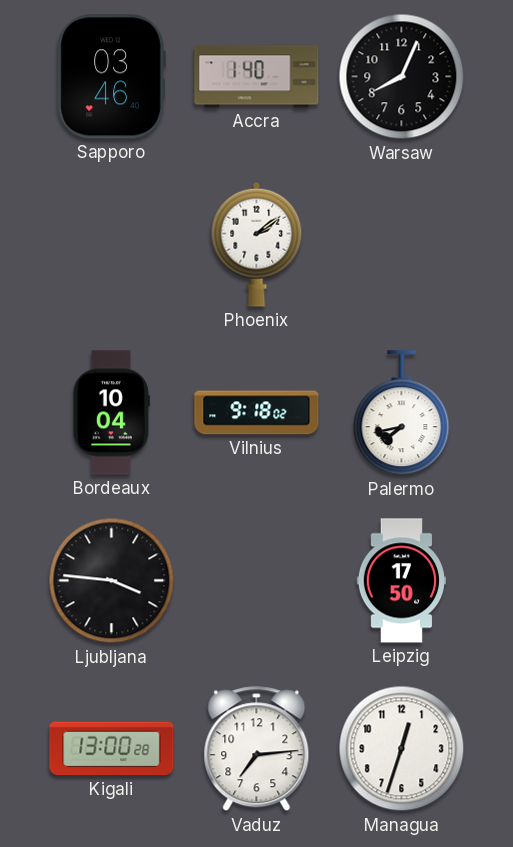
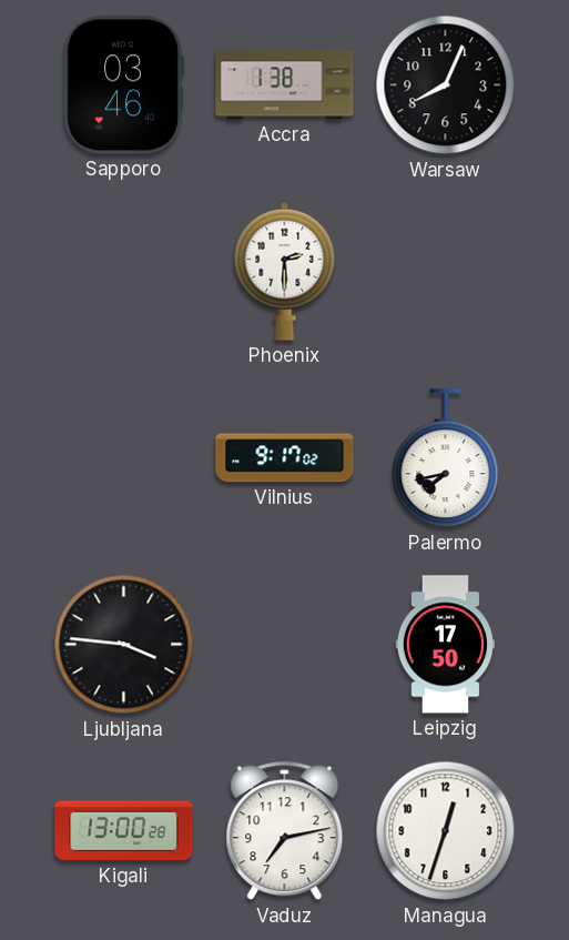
Accra: 1:40 -> 1:38
Phoenix: 2:09 -> 2:30
Bordeaux: 10:04 -> none
Vilnius: 9:18 -> 9:17
Vaduz: 7:14 -> 7:13
